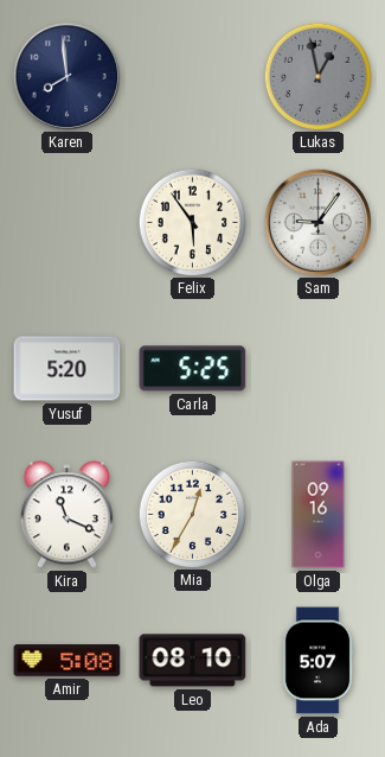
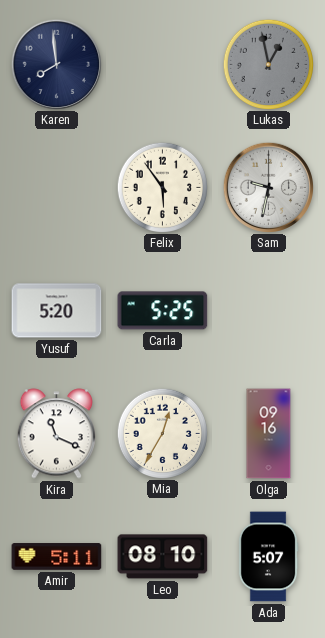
Sam: 9:06 -> 9:32
Amir: 5:08 -> 5:11
